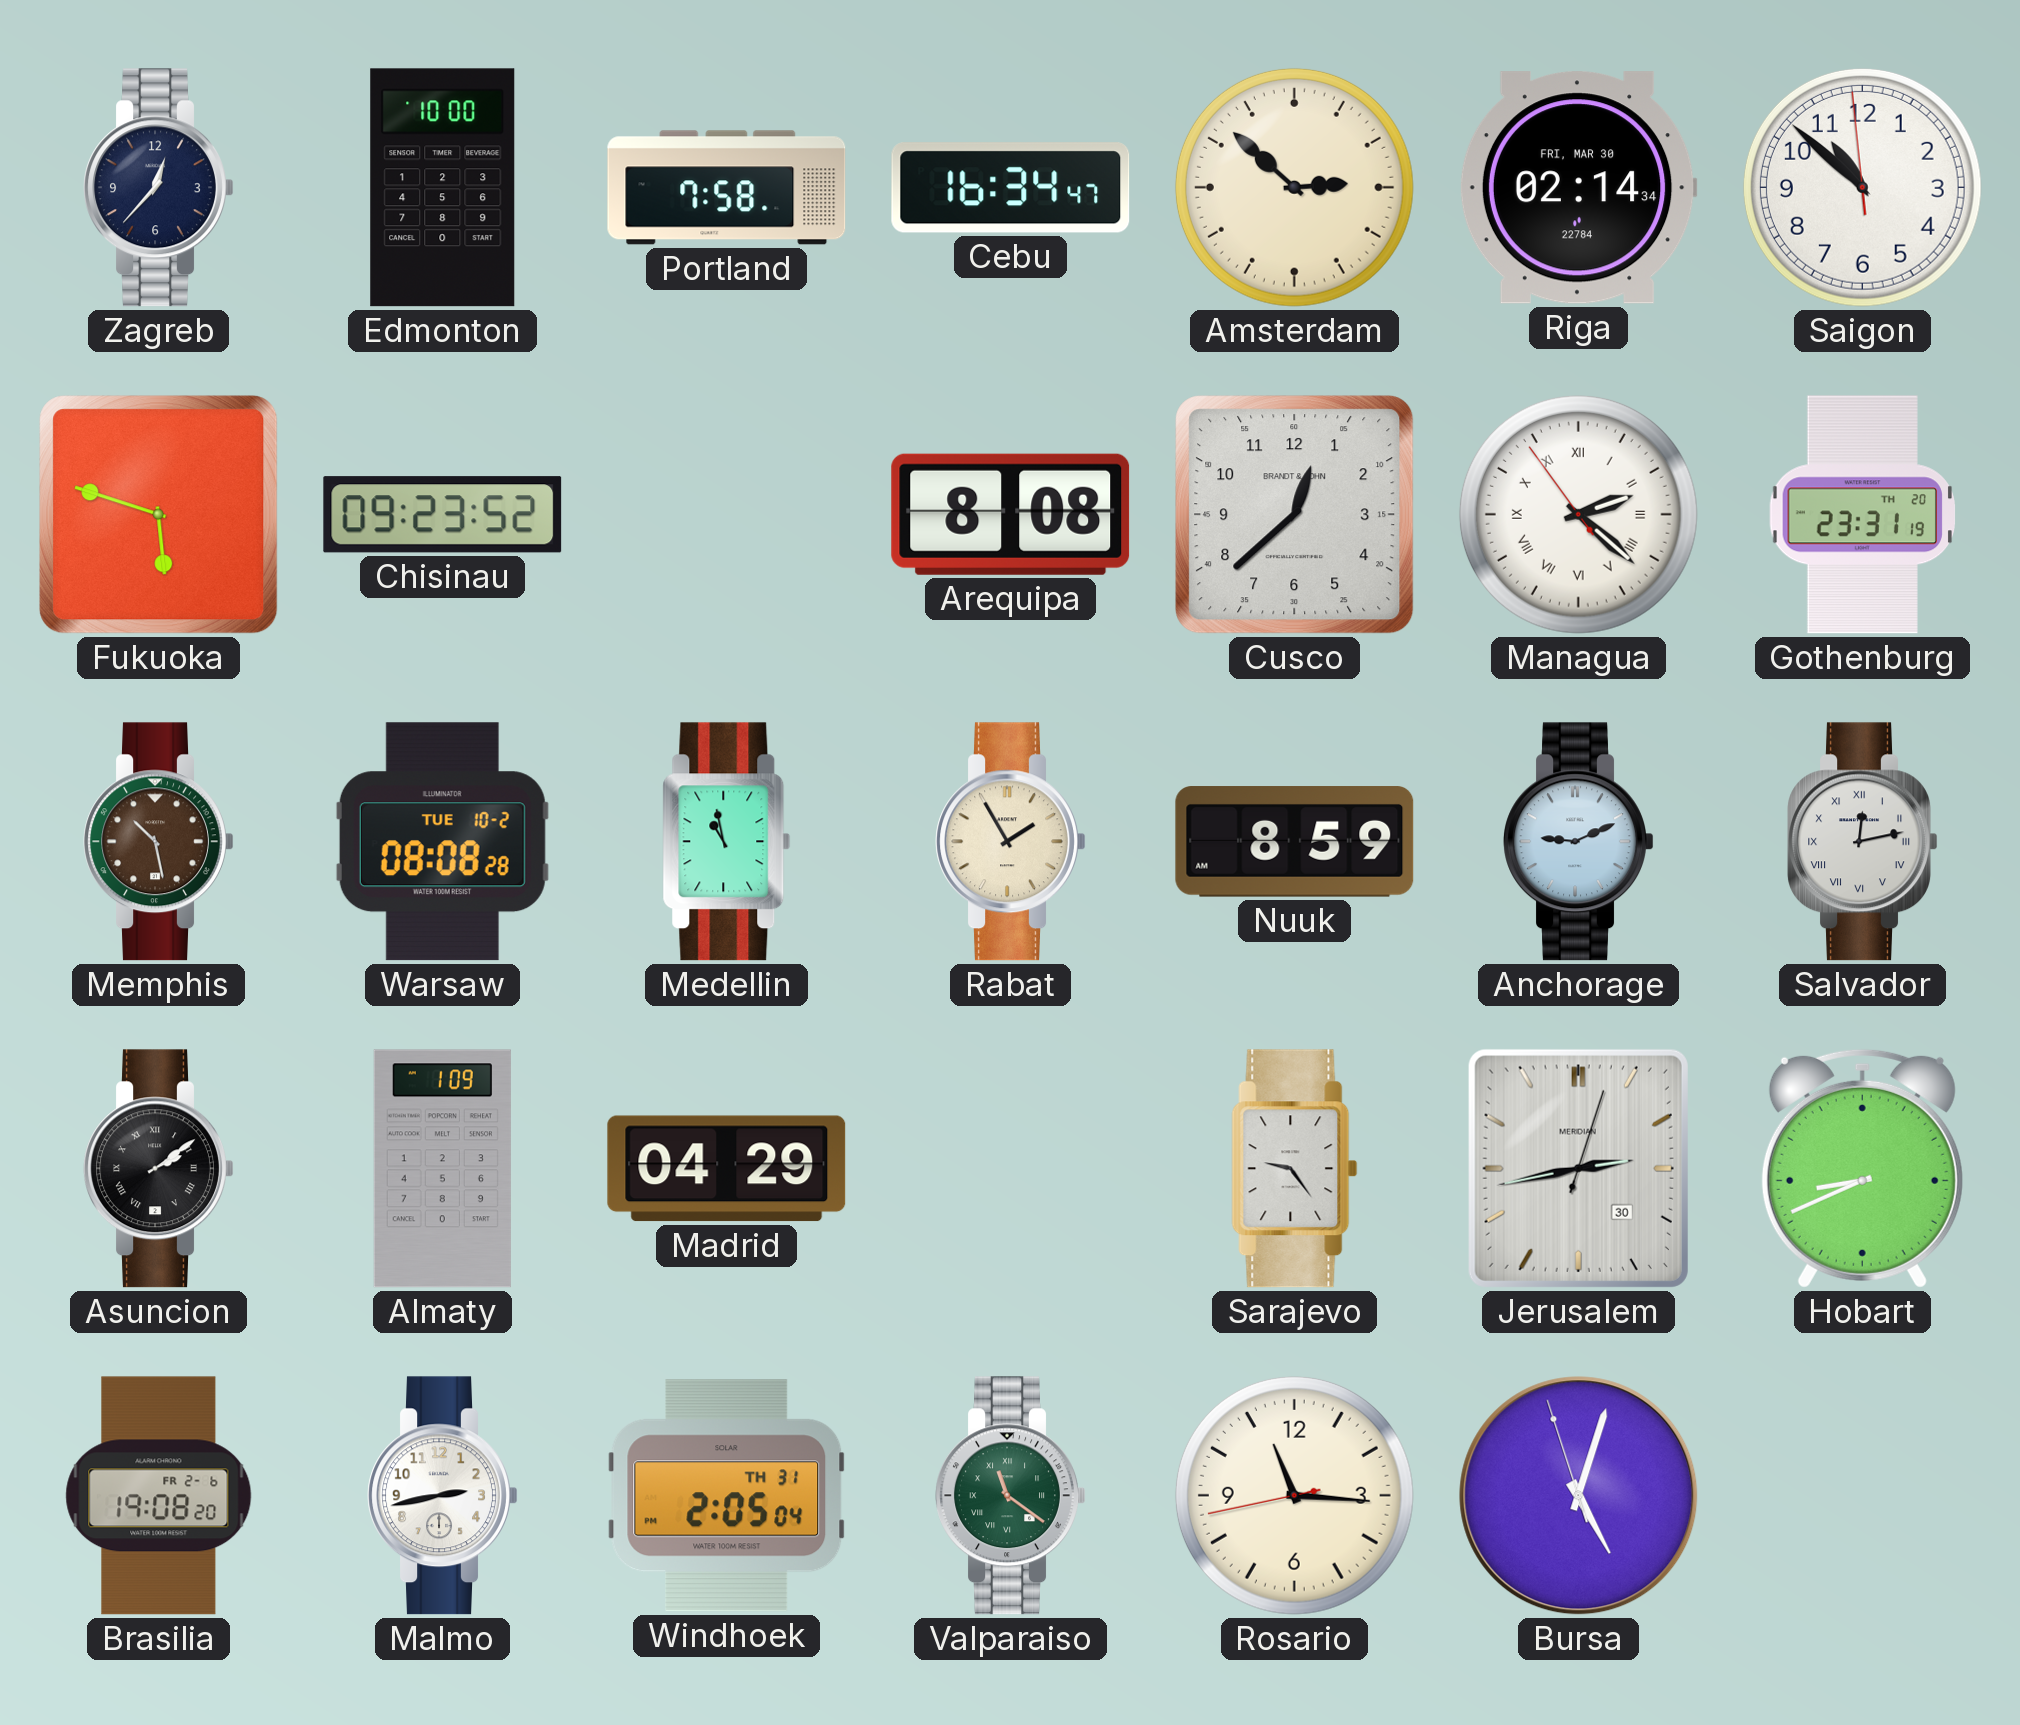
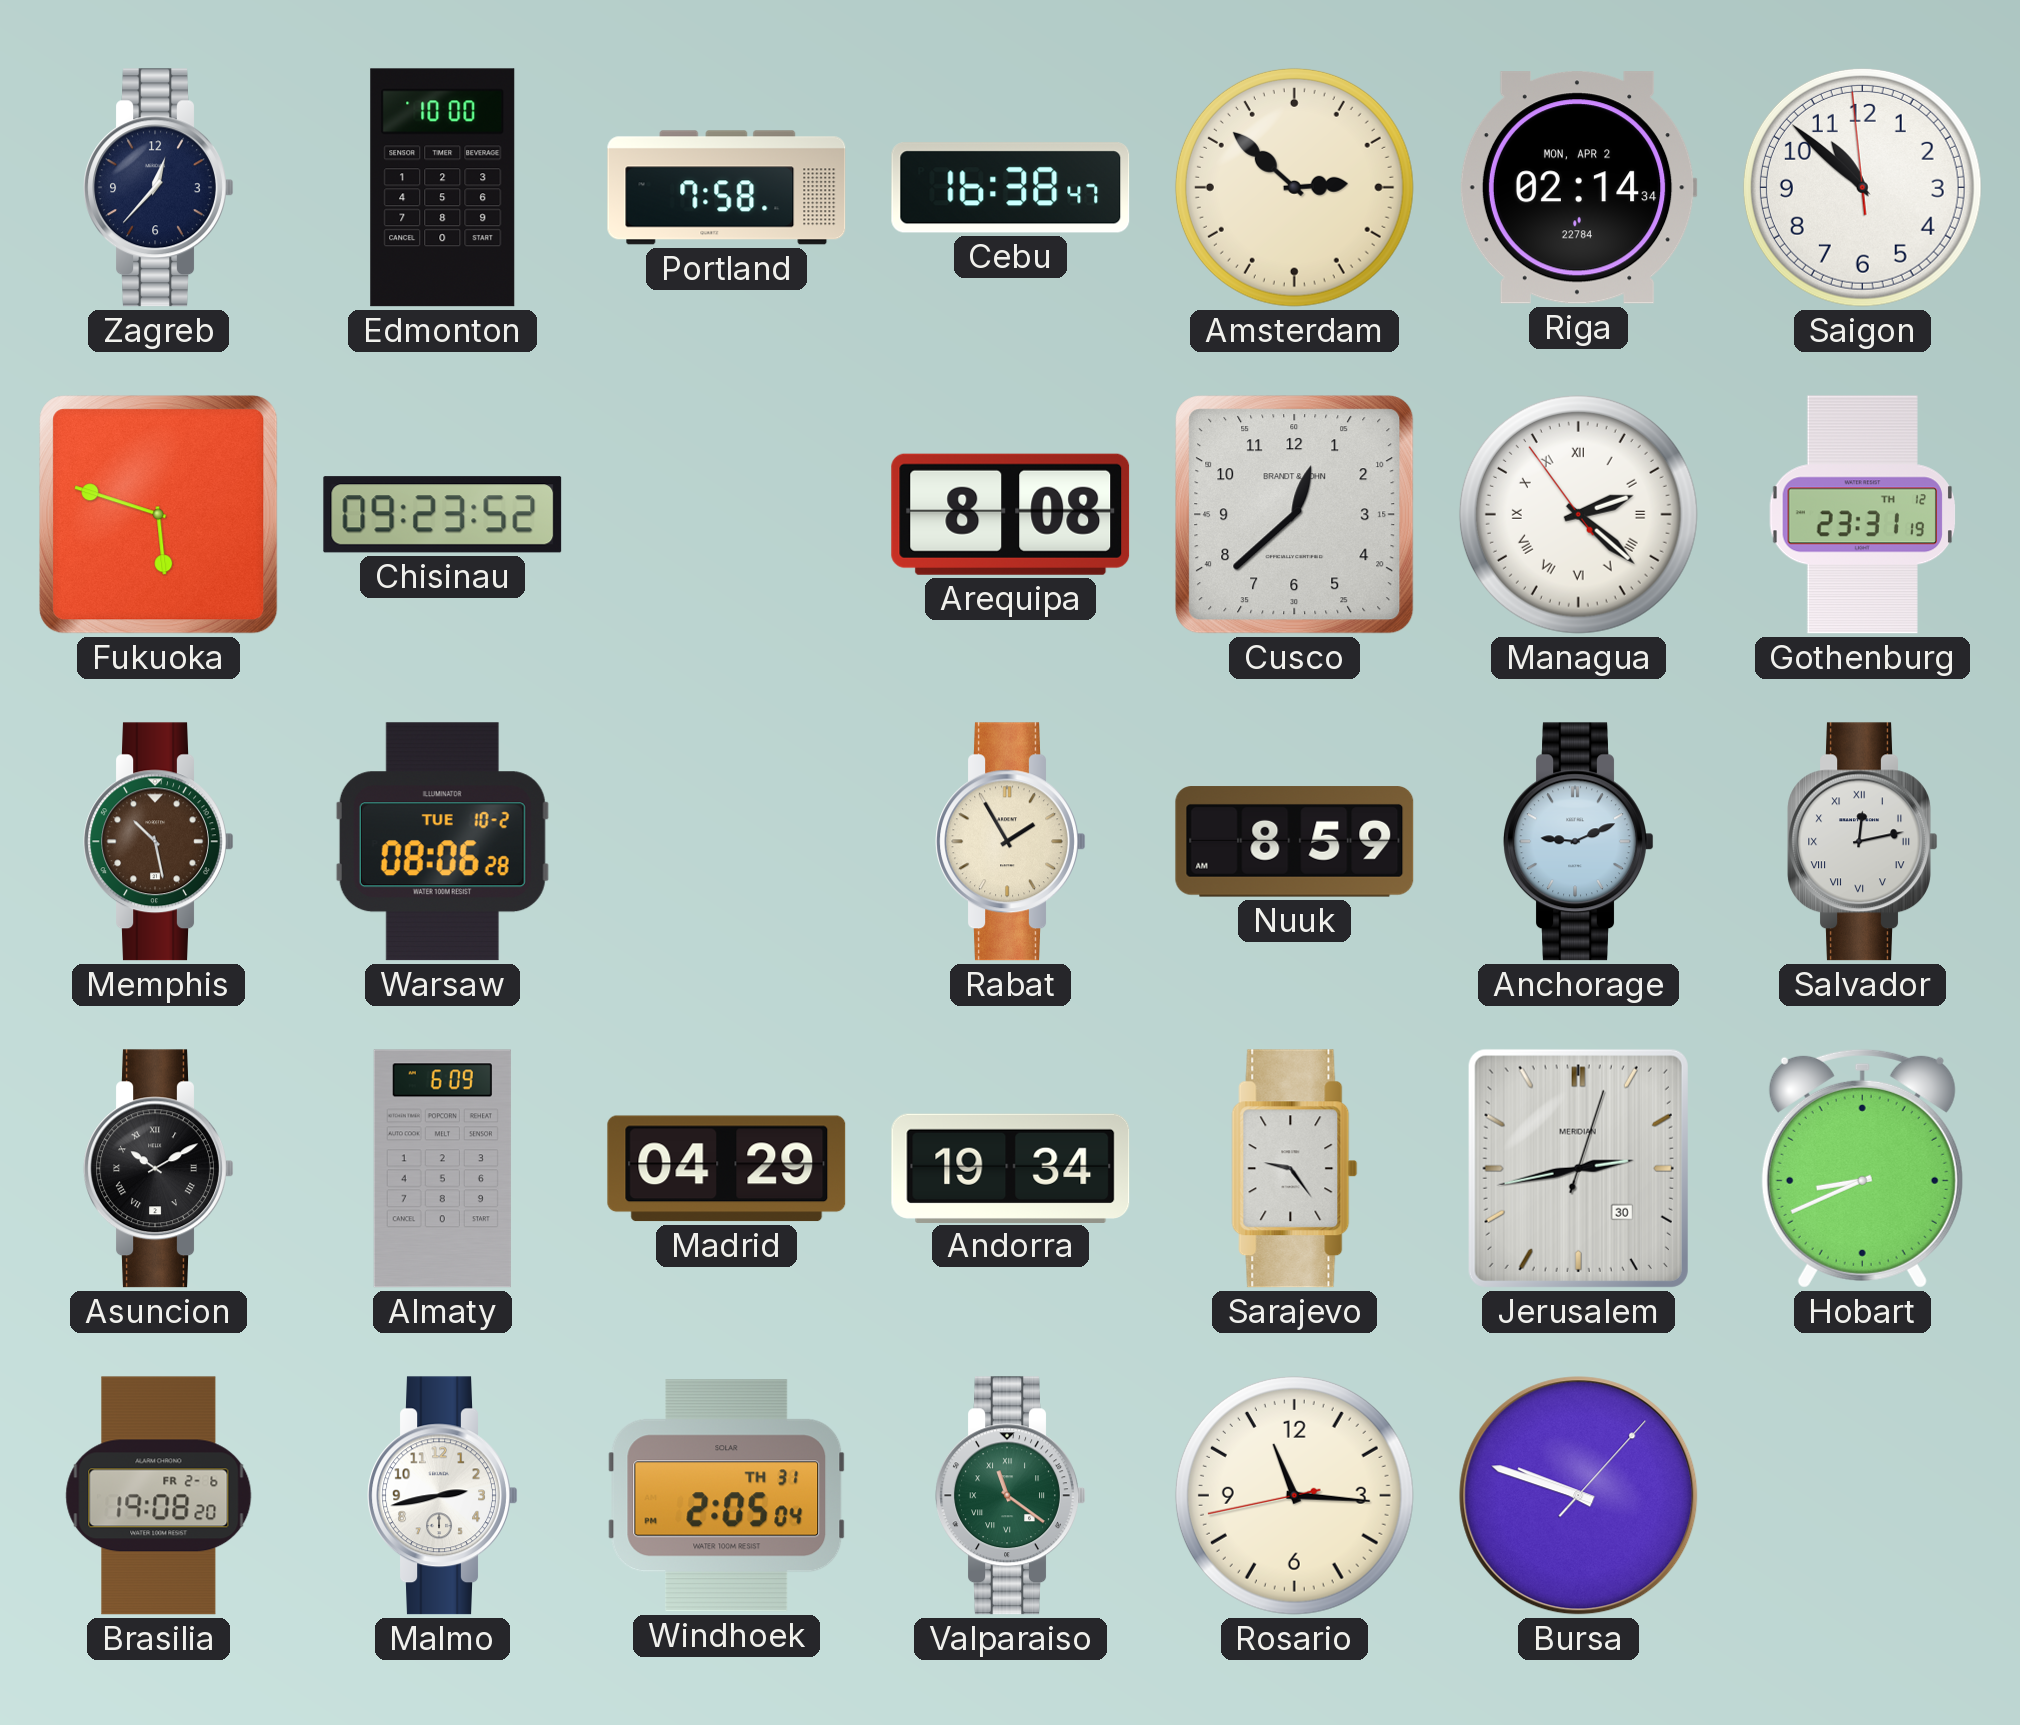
Cebu: 16:34 -> 16:38
Riga date: FRI, MAR 30 -> MON, APR 2
Gothenburg date: TH 20 -> TH 12
Warsaw: 08:08 -> 08:06
Medellin: 10:58 -> none
Asuncion: 2:09 -> 10:10
Almaty: 1:09 -> 6:09
Andorra: none -> 19:34
Bursa: 5:02 -> 9:48
